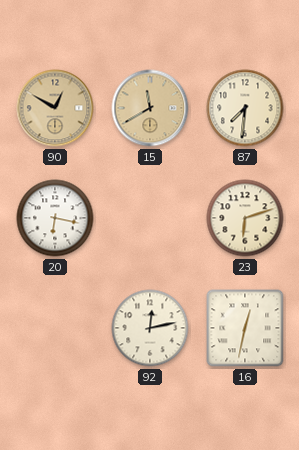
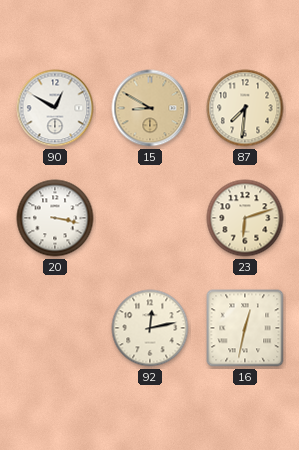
90 dial: champagne -> white
15: 11:40 -> 8:50
20: 6:17 -> 3:17
